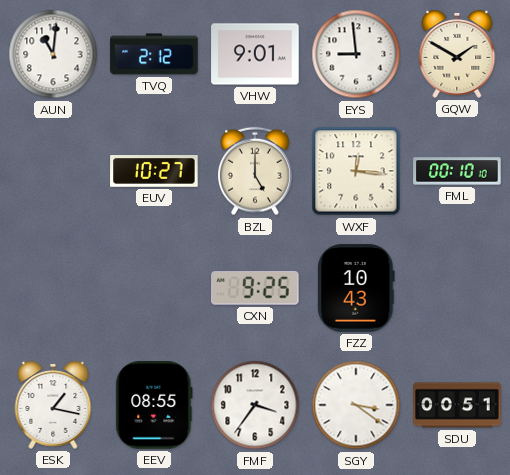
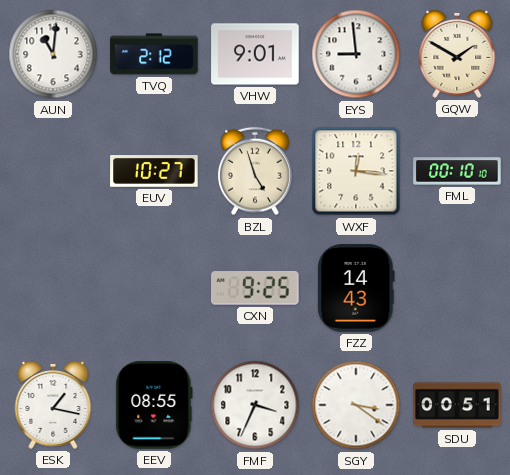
BZL: 5:00 -> 4:57
FZZ: 10:43 -> 14:43
FMF: 3:36 -> 3:34
